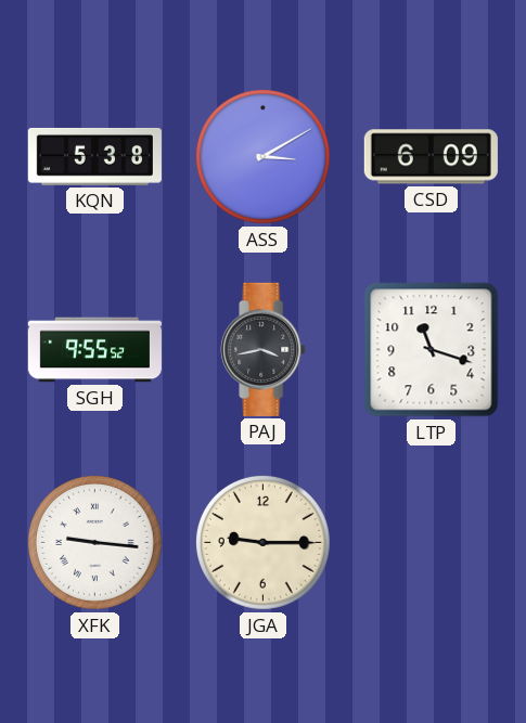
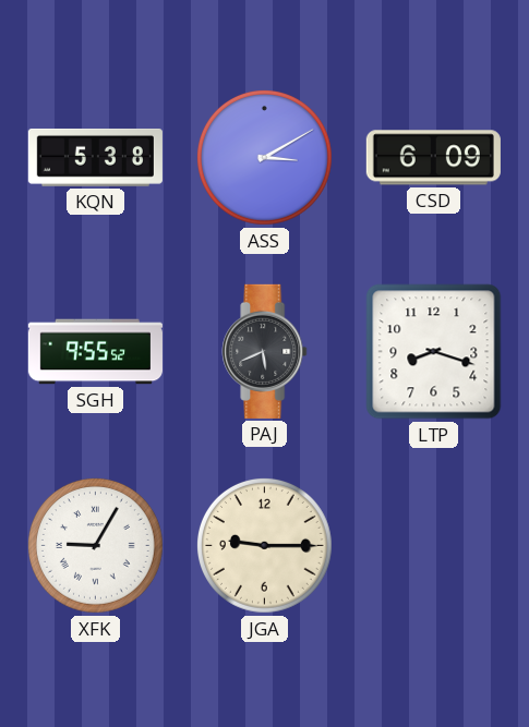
PAJ: 3:43 -> 5:41
LTP: 11:18 -> 8:18
XFK: 9:16 -> 9:05
